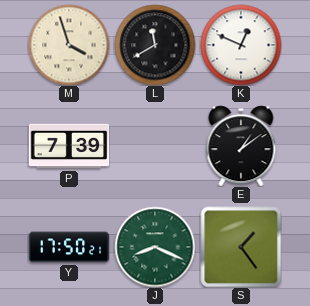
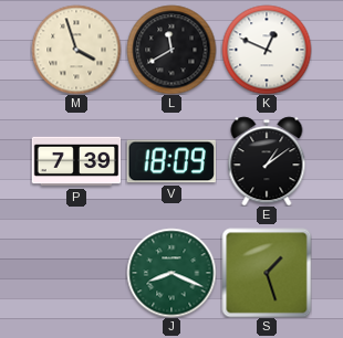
V: none -> 18:09
Y: 17:50 -> none
S: 1:24 -> 1:27
